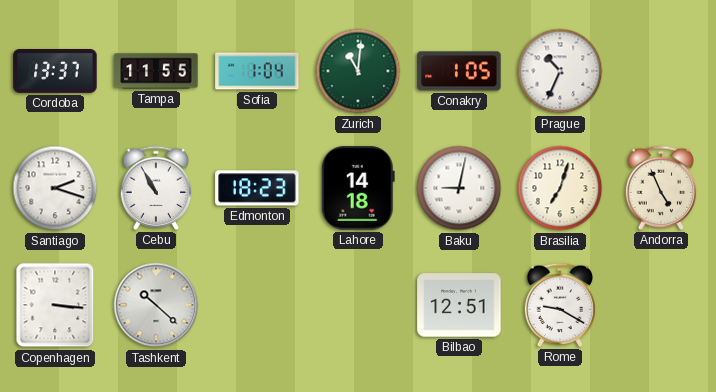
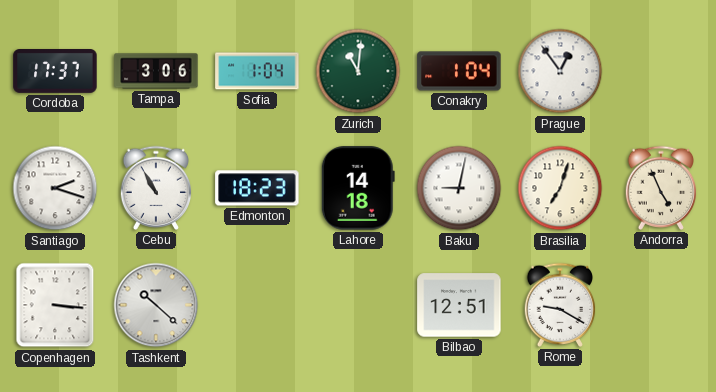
Cordoba: 13:37 -> 17:37
Tampa: 11:55 -> 3:06
Conakry: 1:05 -> 1:04
Prague: 10:34 -> 12:54
